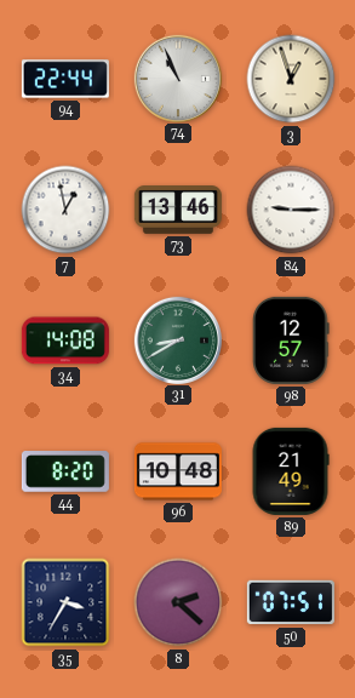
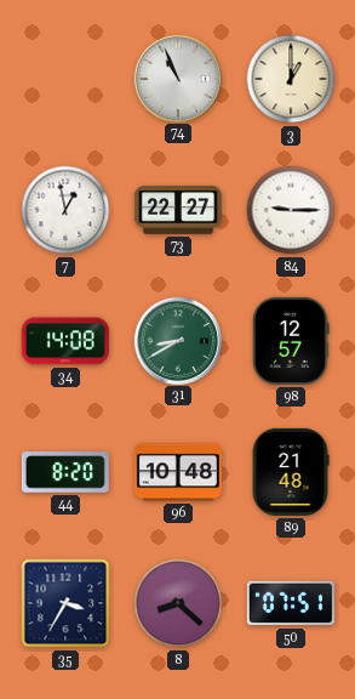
94: 22:44 -> none
3: 12:57 -> 1:00
73: 13:46 -> 22:27
89: 21:49 -> 21:48
8: 2:22 -> 8:22
